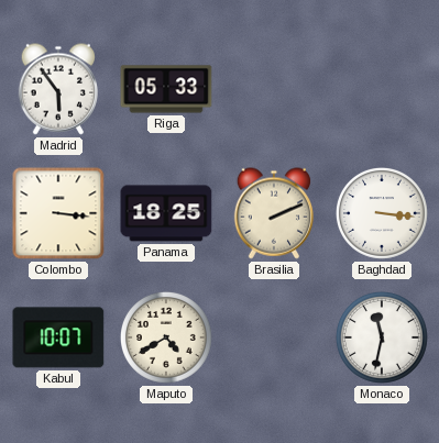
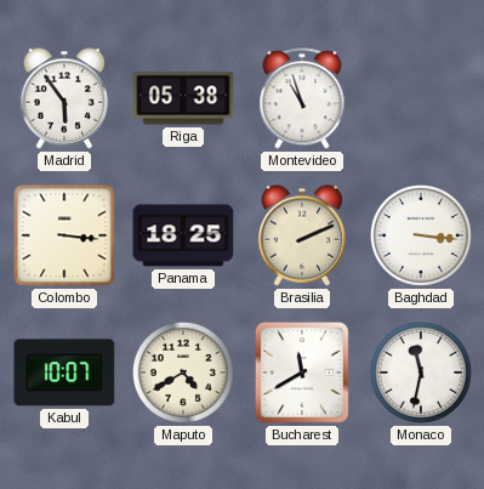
Riga: 05:33 -> 05:38
Montevideo: none -> 10:57
Bucharest: none -> 11:40
